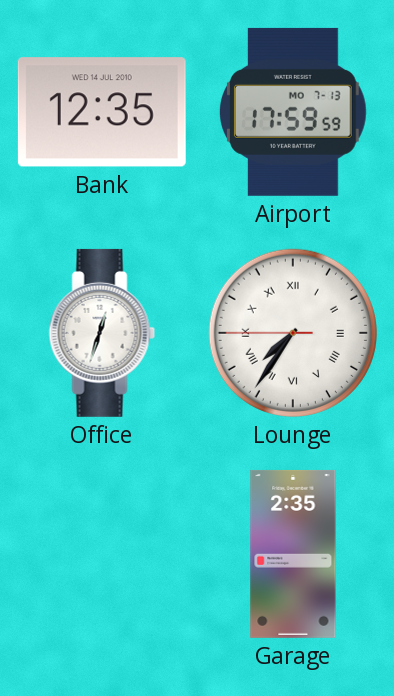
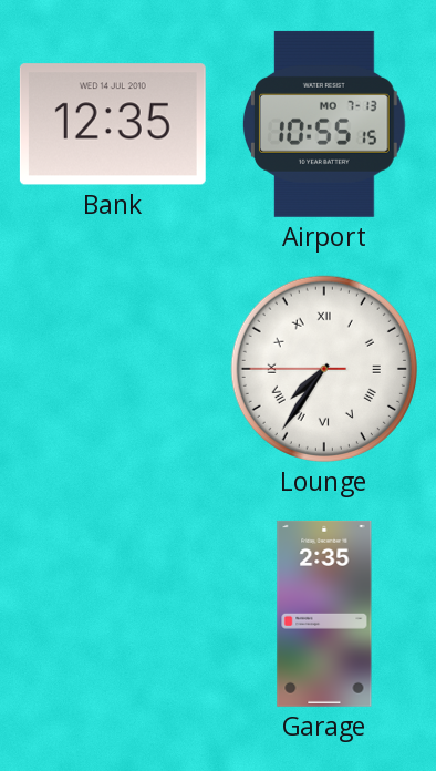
Airport: 17:59 -> 10:55
Office: 12:33 -> none
